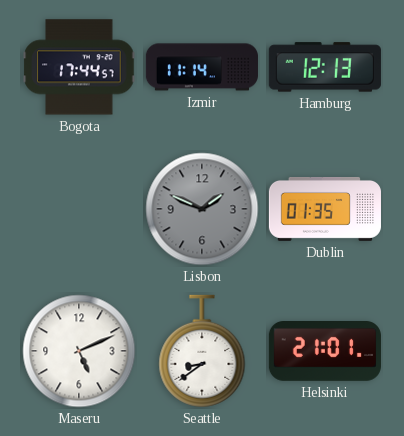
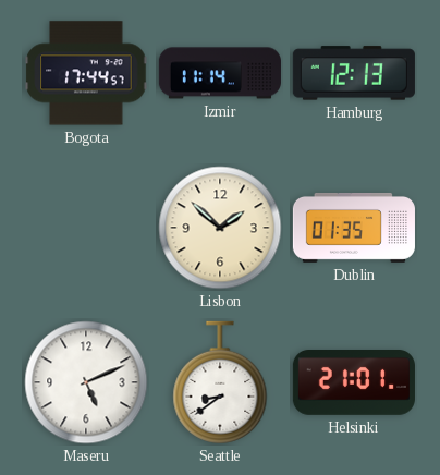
Lisbon: 1:49 -> 1:52
Lisbon dial: grey -> cream
